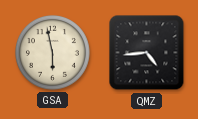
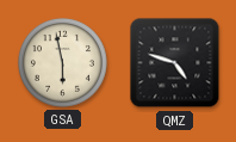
QMZ: 4:44 -> 4:48
